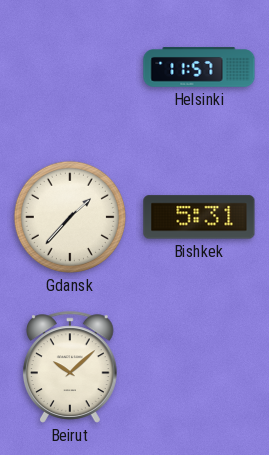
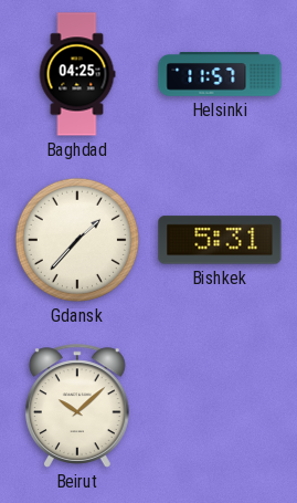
Baghdad: none -> 04:25
